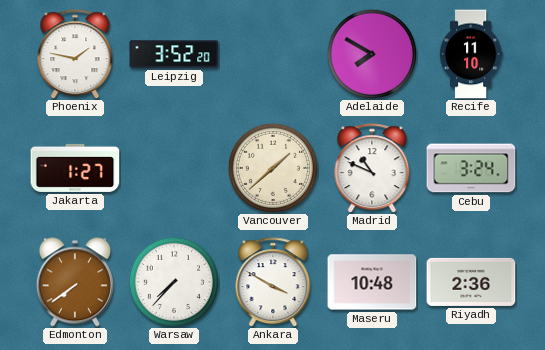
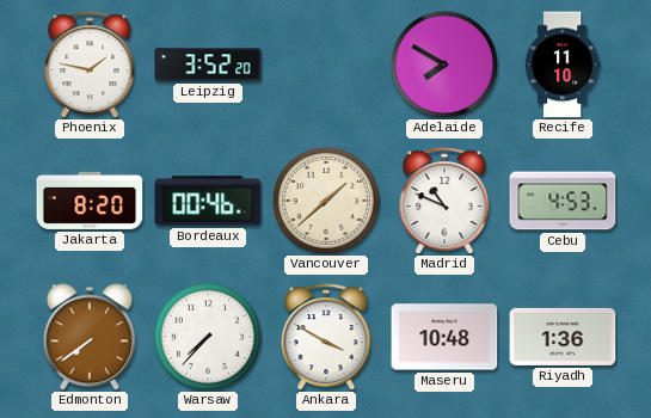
Jakarta: 1:27 -> 8:20
Bordeaux: none -> 00:46
Cebu: 3:24 -> 4:53
Riyadh: 2:36 -> 1:36
